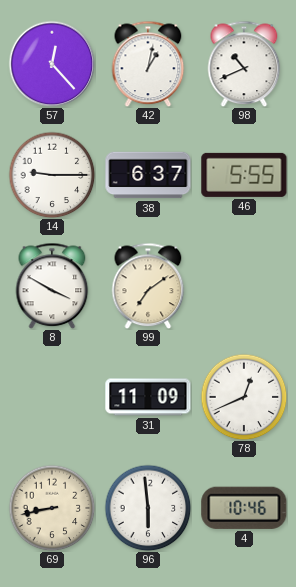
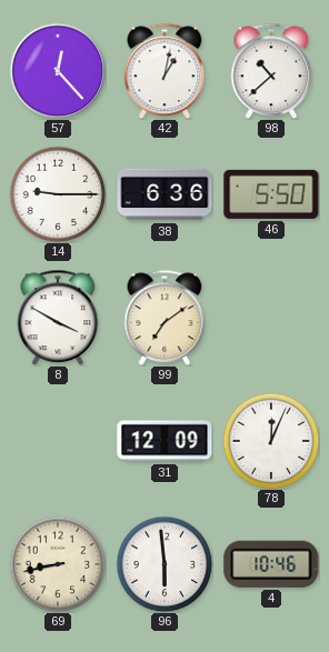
98: 10:41 -> 10:38
38: 6:37 -> 6:36
46: 5:55 -> 5:50
31: 11:09 -> 12:09
78: 12:41 -> 12:04
